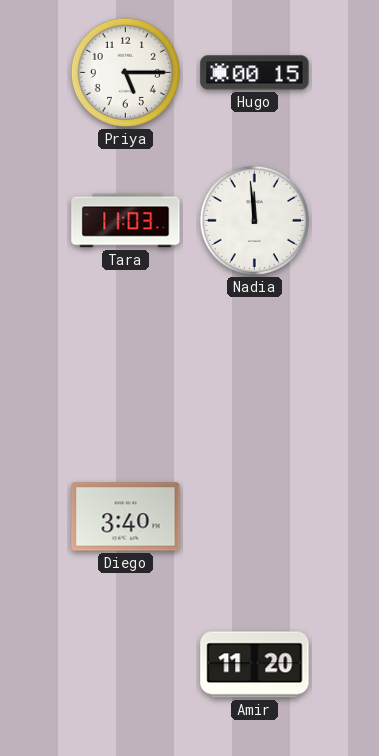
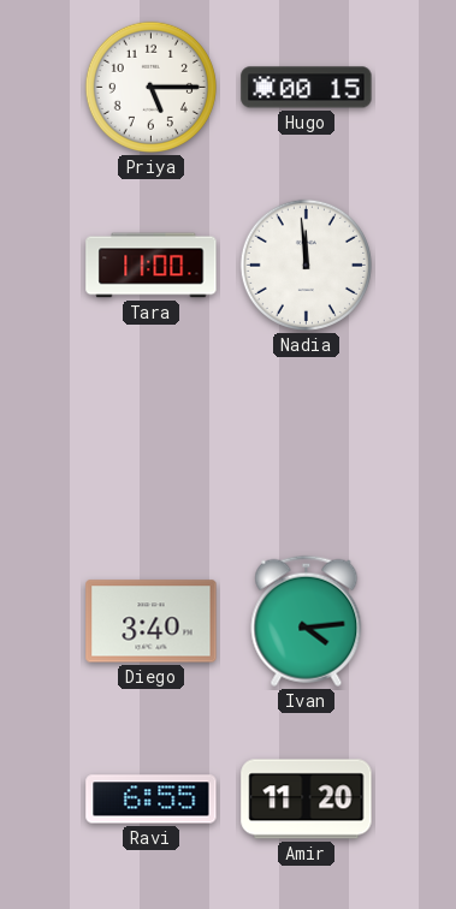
Tara: 11:03 -> 11:00
Ivan: none -> 4:14
Ravi: none -> 6:55
